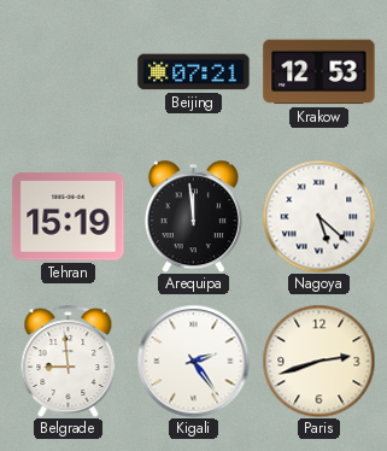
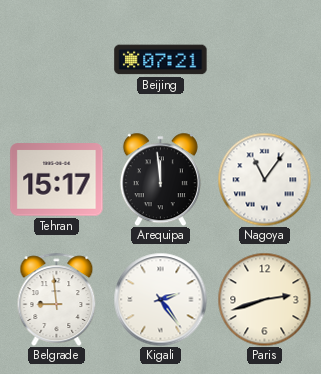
Krakow: 12:53 -> none
Tehran: 15:19 -> 15:17
Nagoya: 5:22 -> 11:06
